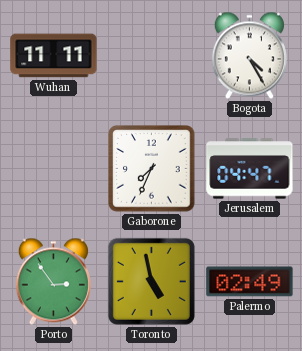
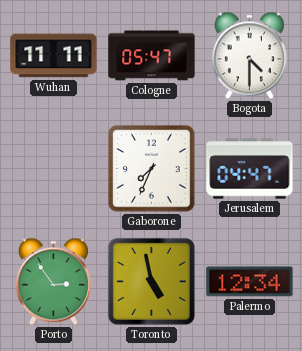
Cologne: none -> 05:47
Bogota: 4:25 -> 4:30
Palermo: 02:49 -> 12:34
